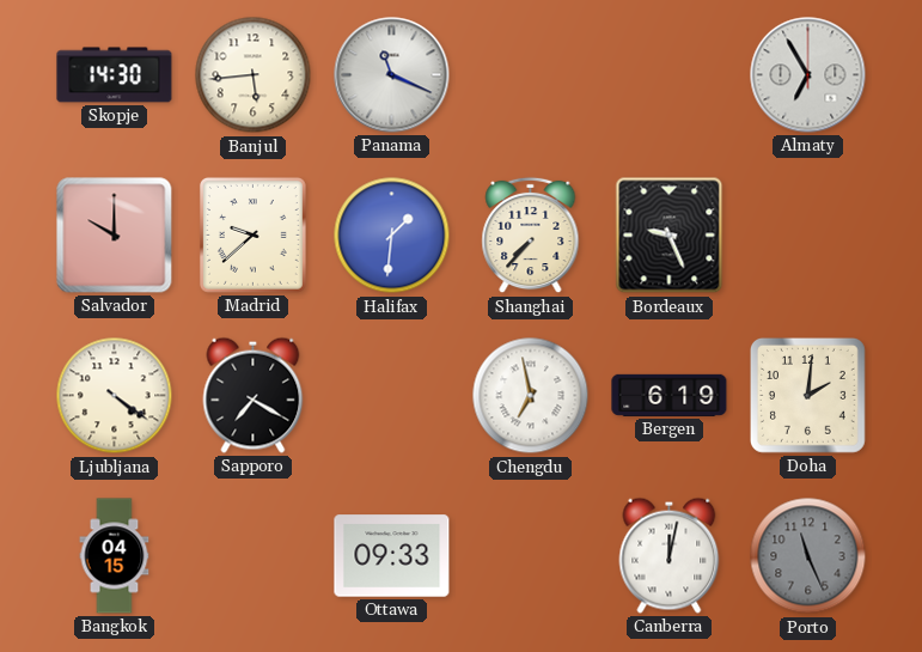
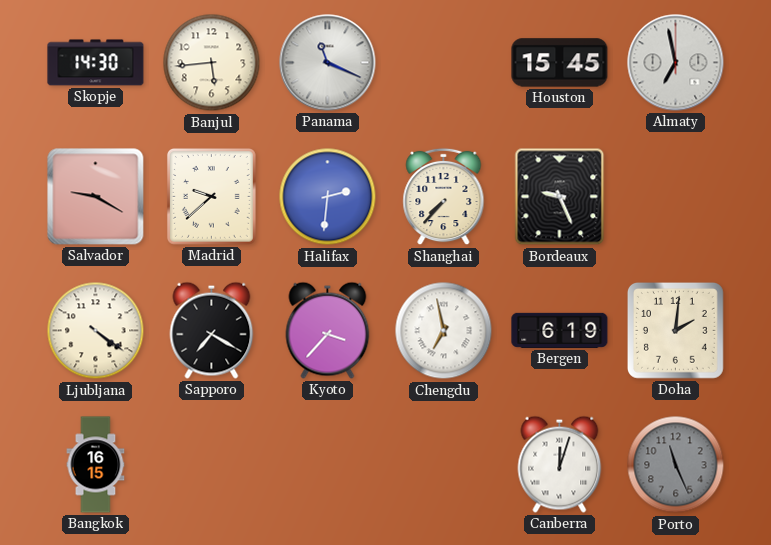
Houston: none -> 15:45
Almaty: 6:55 -> 6:58
Salvador: 10:00 -> 9:20
Halifax: 1:31 -> 2:31
Kyoto: none -> 3:37
Bangkok: 04:15 -> 16:15
Ottawa: 09:33 -> none
Canberra: 12:02 -> 12:03
